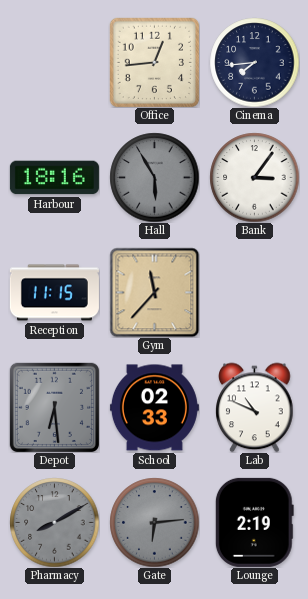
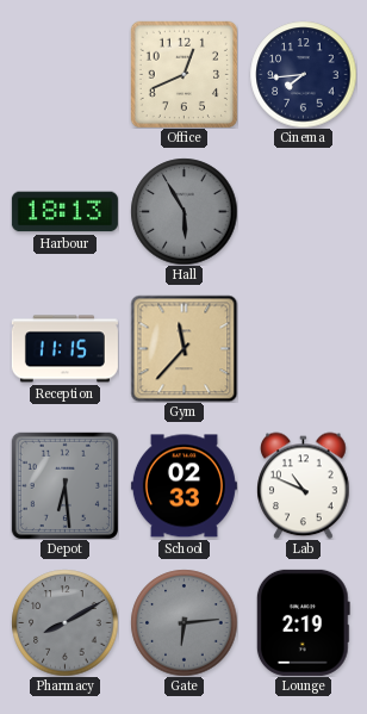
Office: 12:44 -> 12:41
Harbour: 18:16 -> 18:13
Bank: 3:06 -> none
